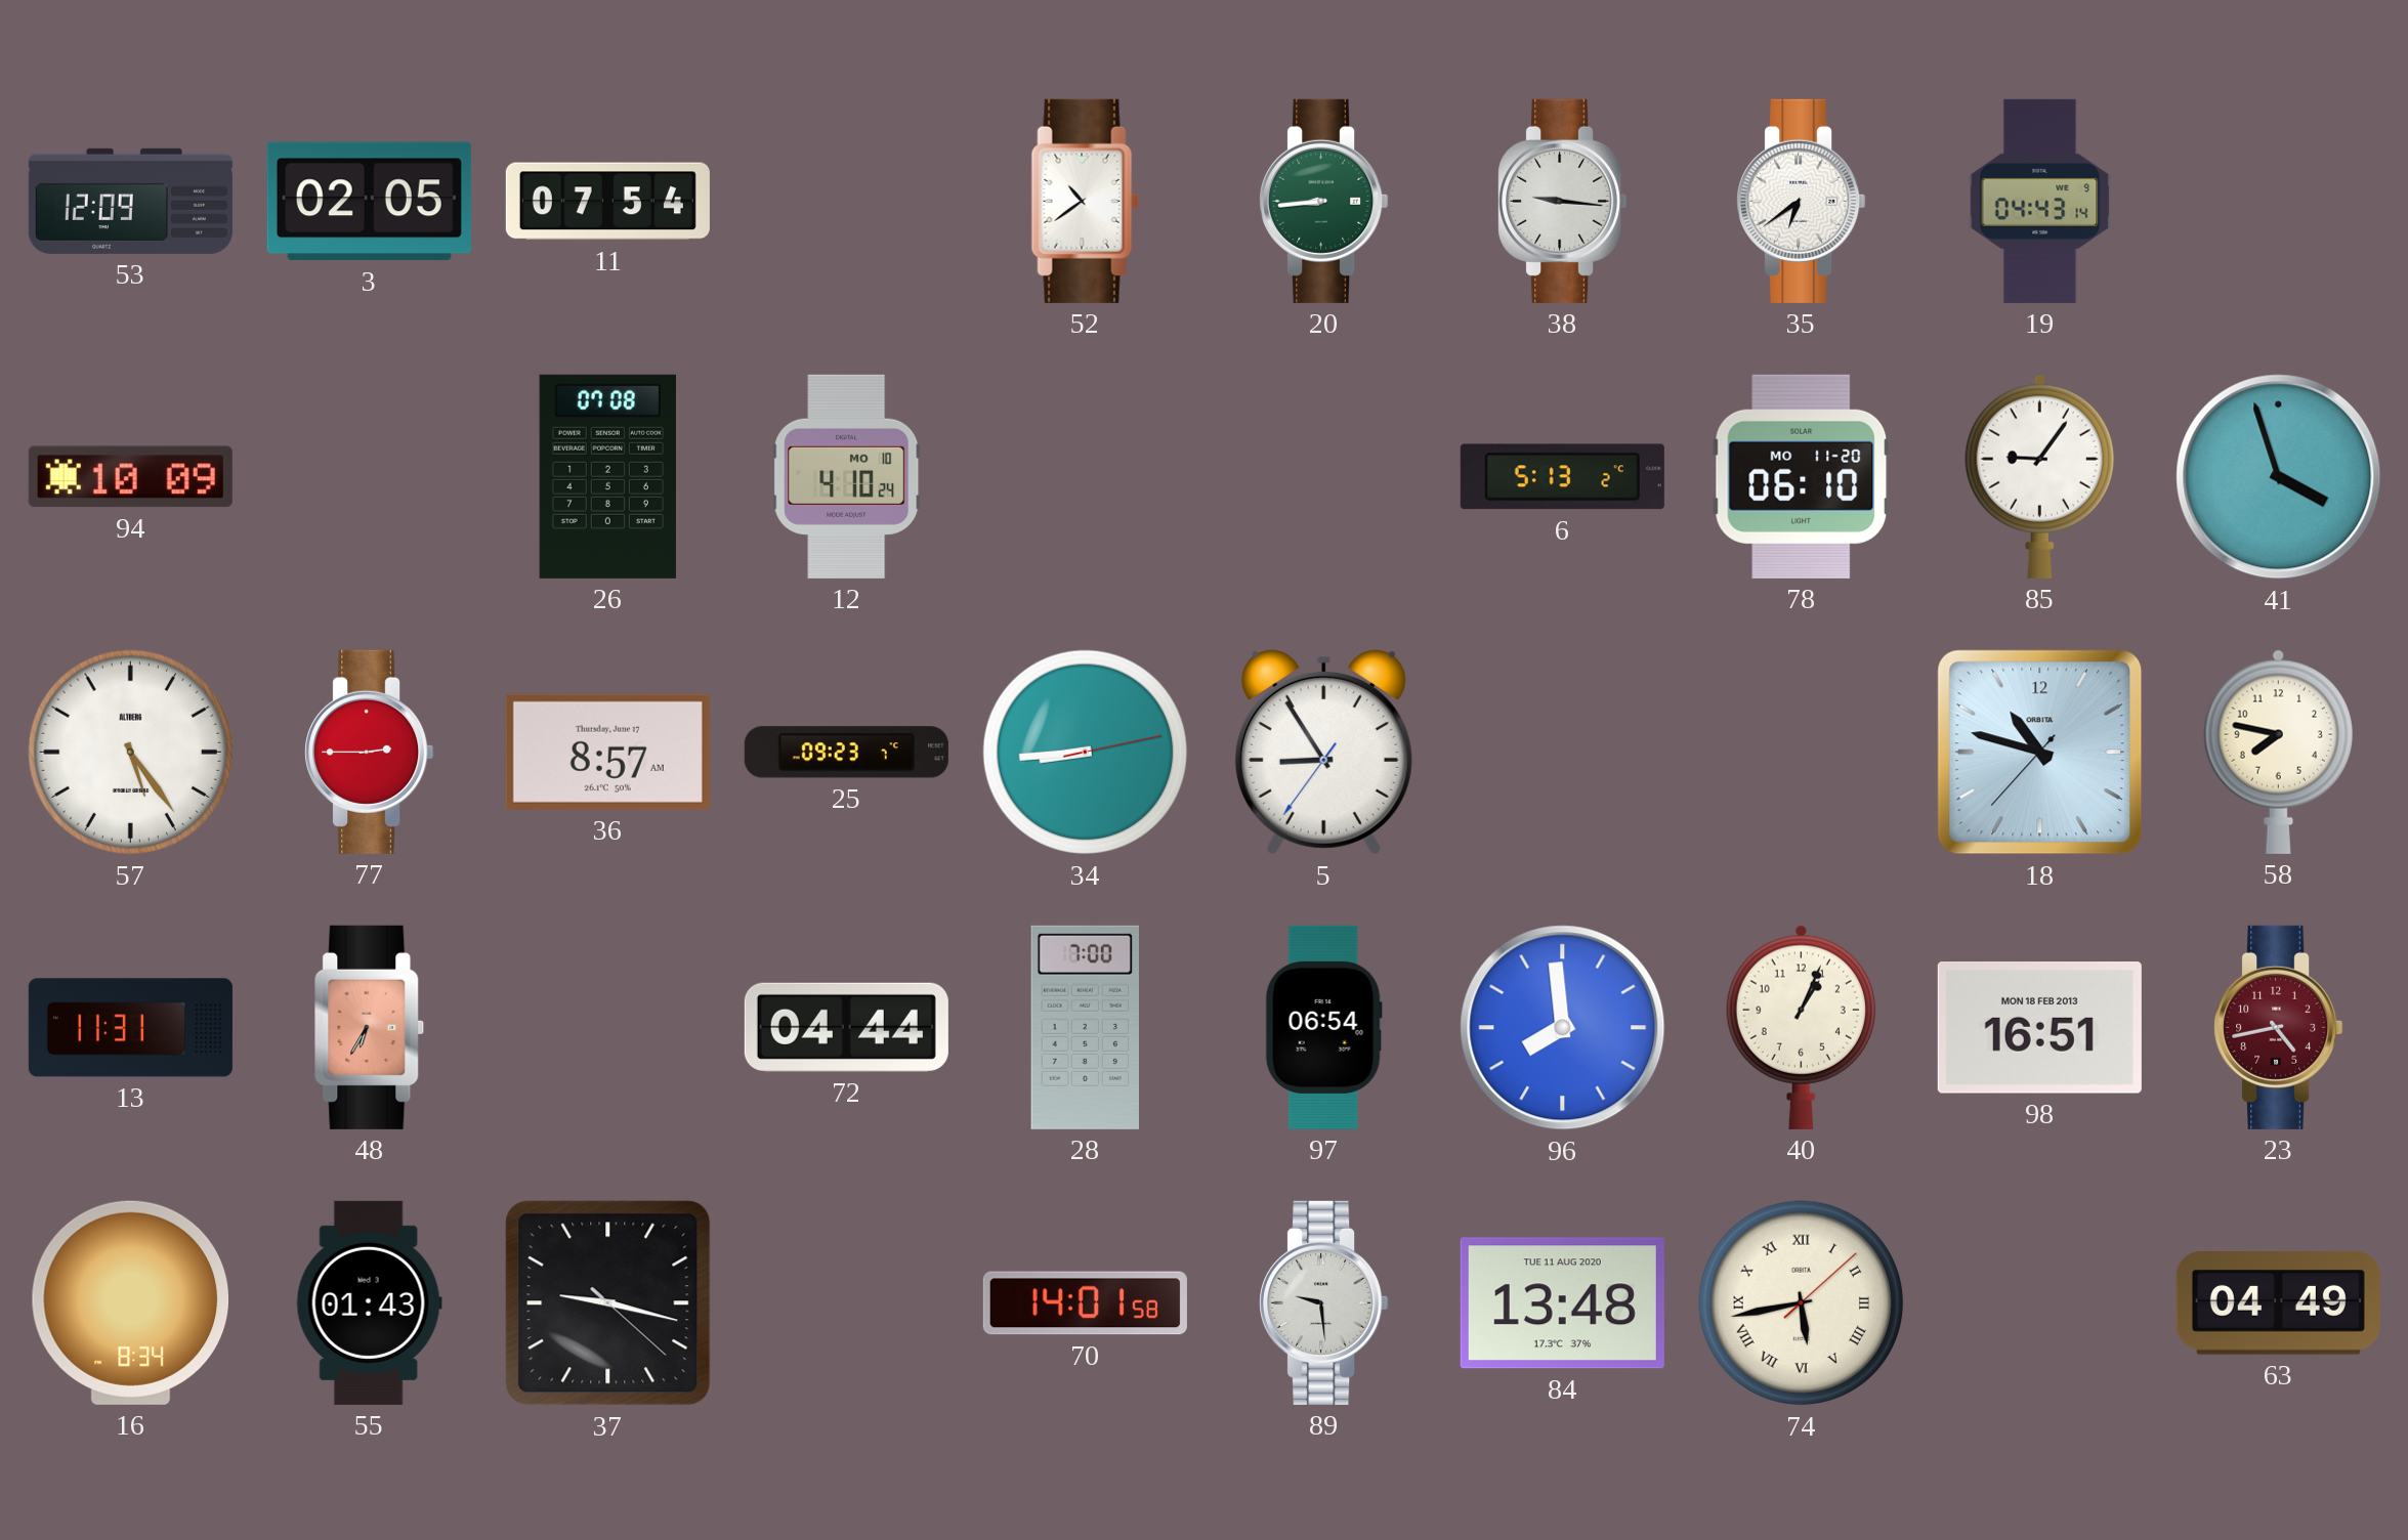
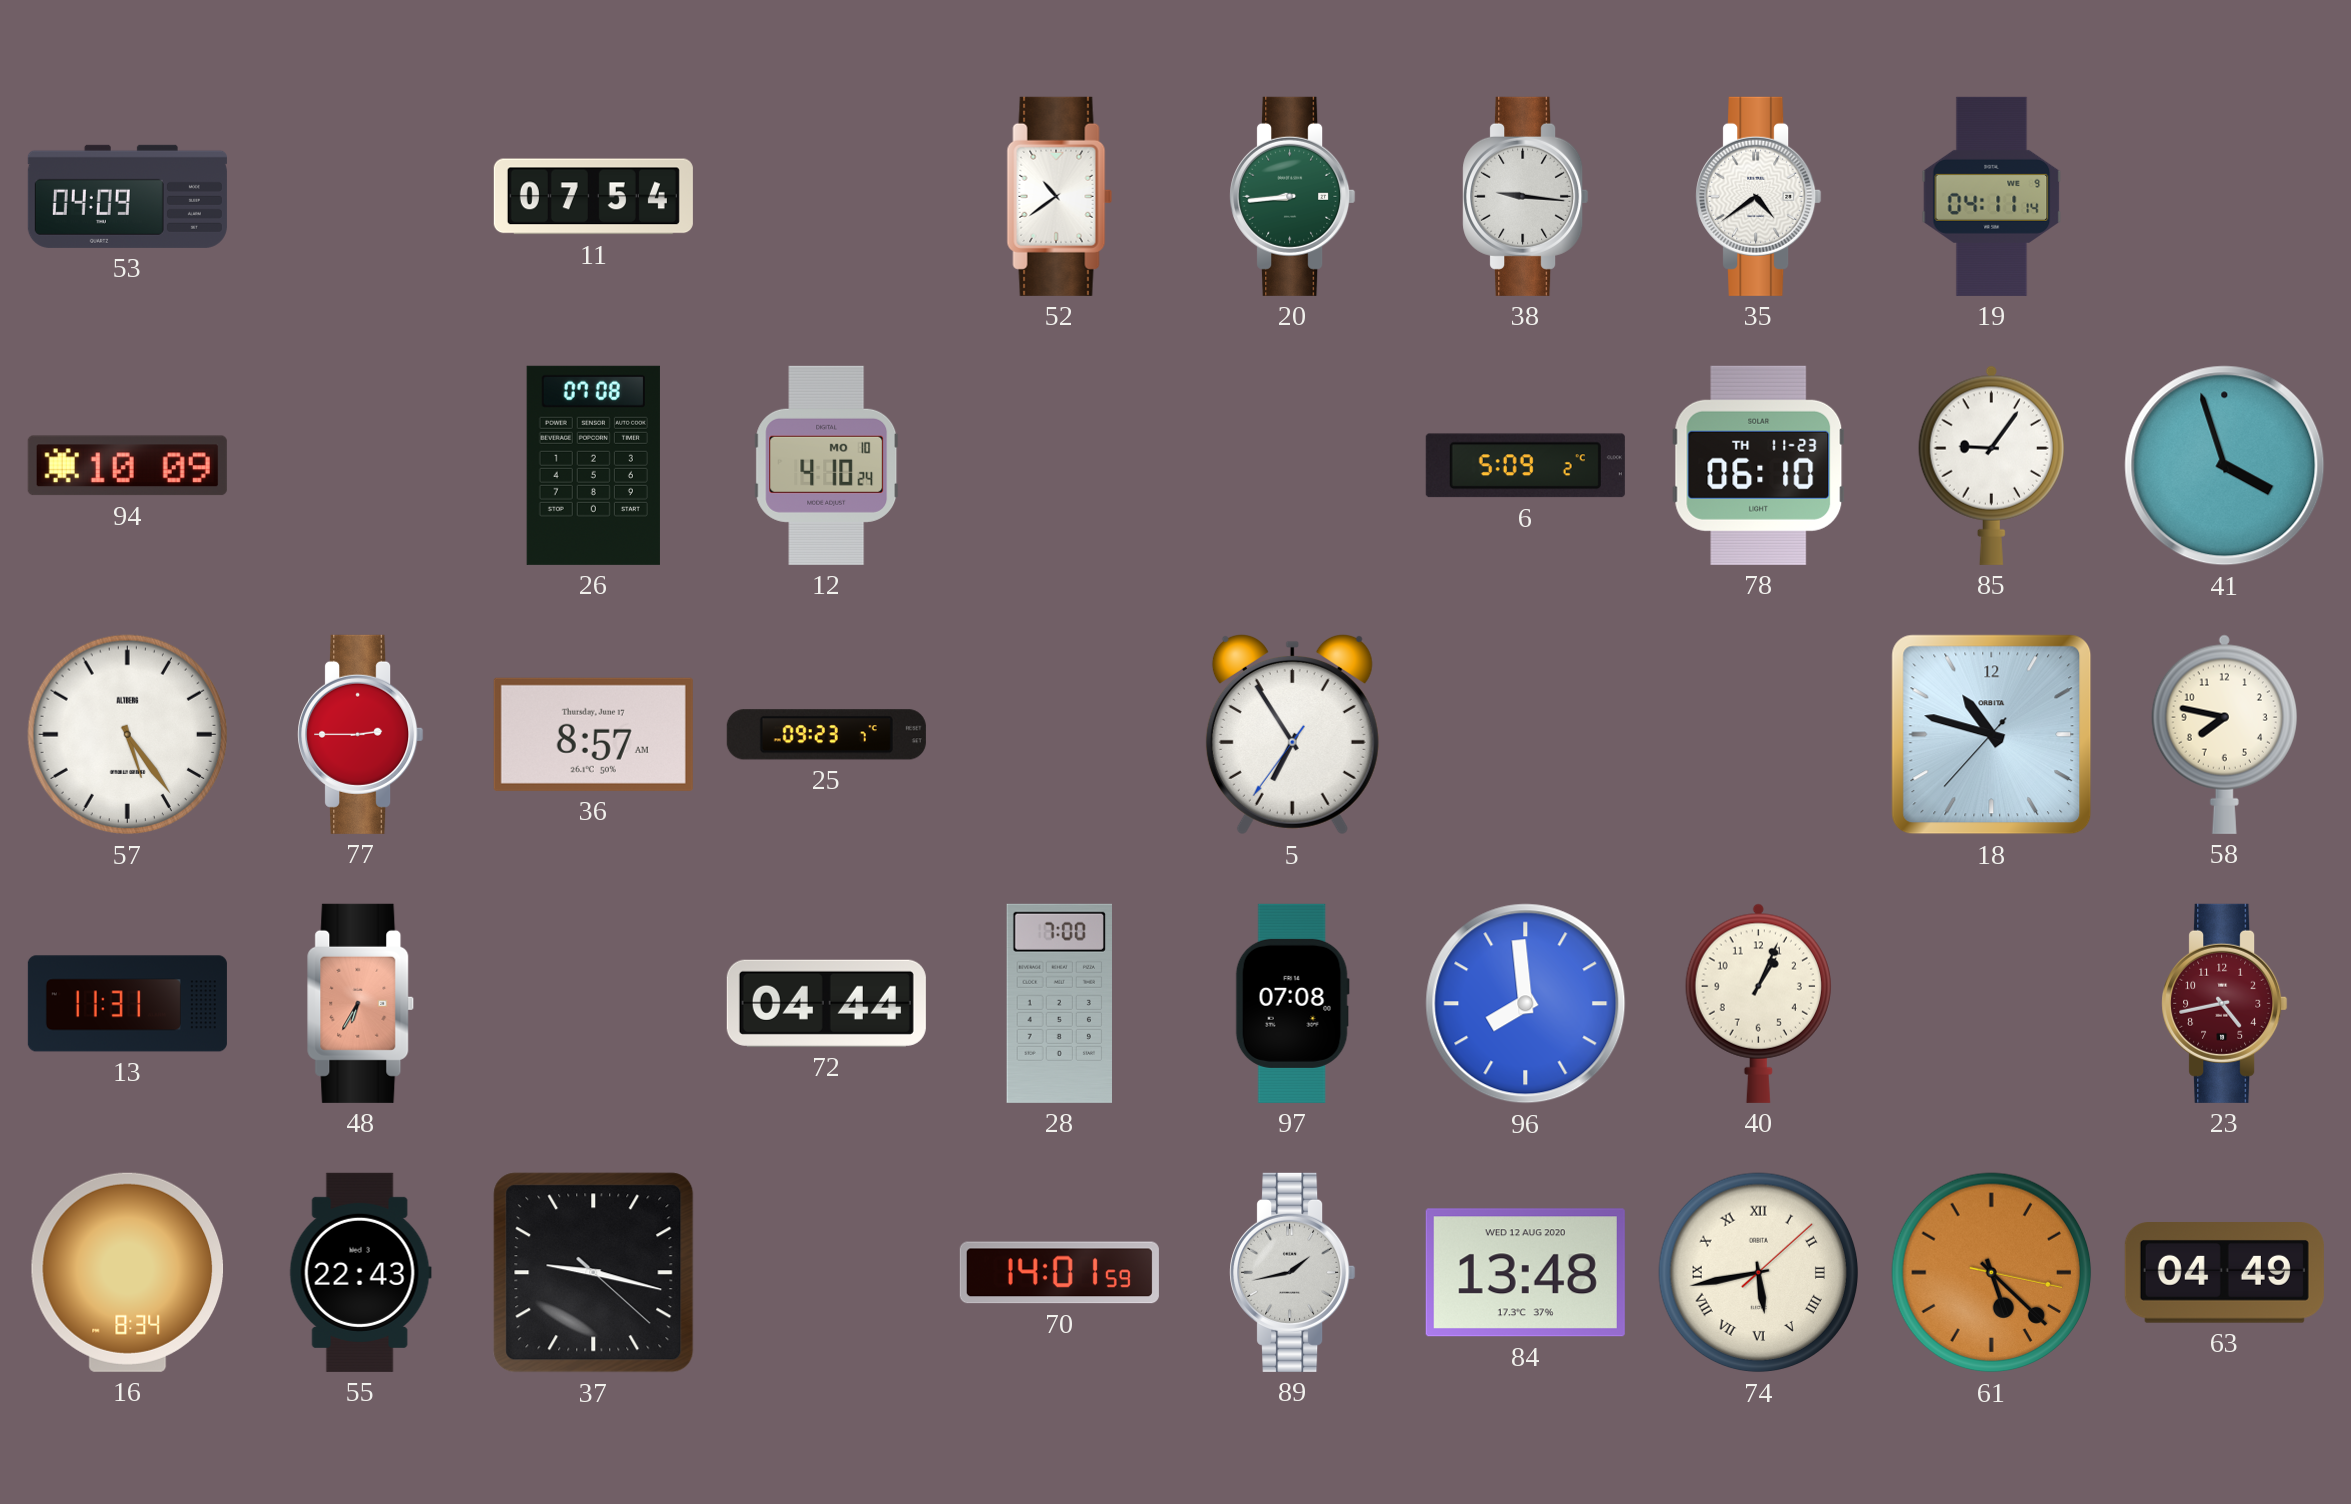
53: 12:09 -> 04:09
3: 02:05 -> none
35: 6:39 -> 4:39
19: 04:43 -> 04:11
6: 5:13 -> 5:09
78 date: MO 11-20 -> TH 11-23
34: 8:44 -> none
5: 8:54 -> 6:54
97: 06:54 -> 07:08
98: 16:51 -> none
55: 01:43 -> 22:43
70: 14:01:58 -> 14:01:59
89: 9:29 -> 1:43
84 date: TUE 11 AUG 2020 -> WED 12 AUG 2020
61: none -> 5:22
